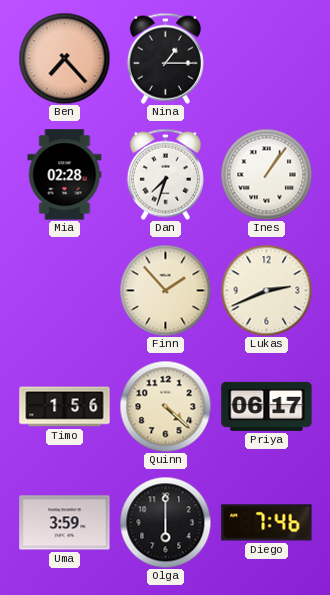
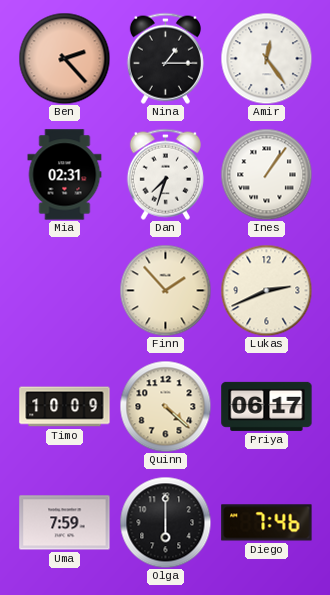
Ben: 7:23 -> 2:23
Amir: none -> 12:24
Mia: 02:28 -> 02:31
Timo: 1:56 -> 10:09
Uma: 3:59 -> 7:59
